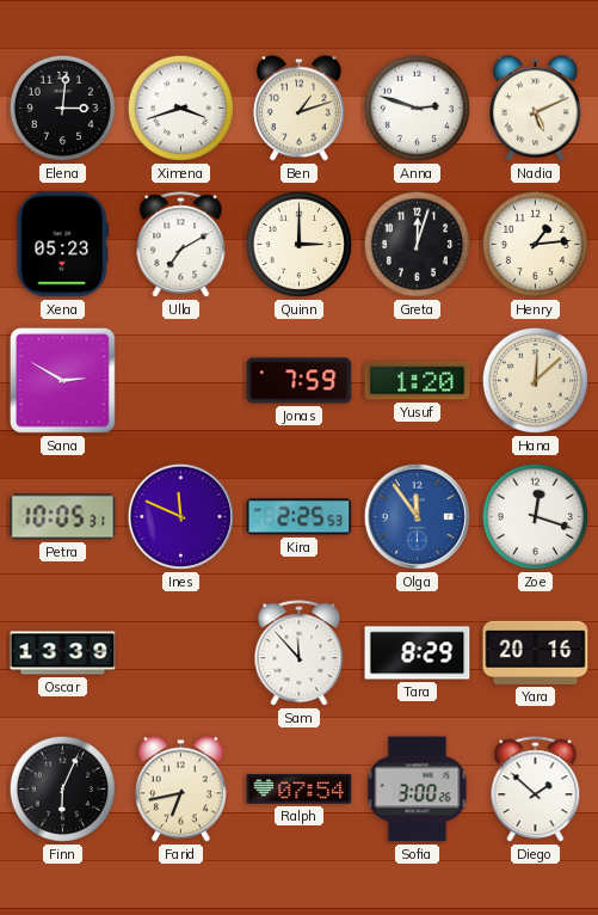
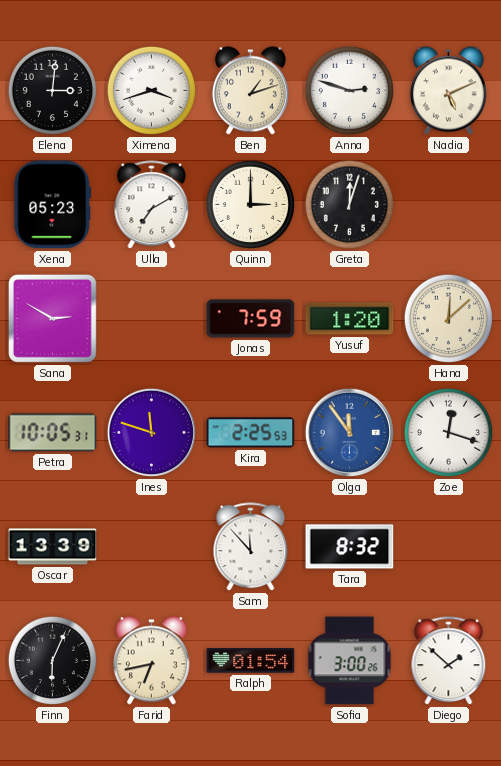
Henry: 1:14 -> none
Ines: 11:49 -> 11:48
Tara: 8:29 -> 8:32
Yara: 20:16 -> none
Ralph: 07:54 -> 01:54
